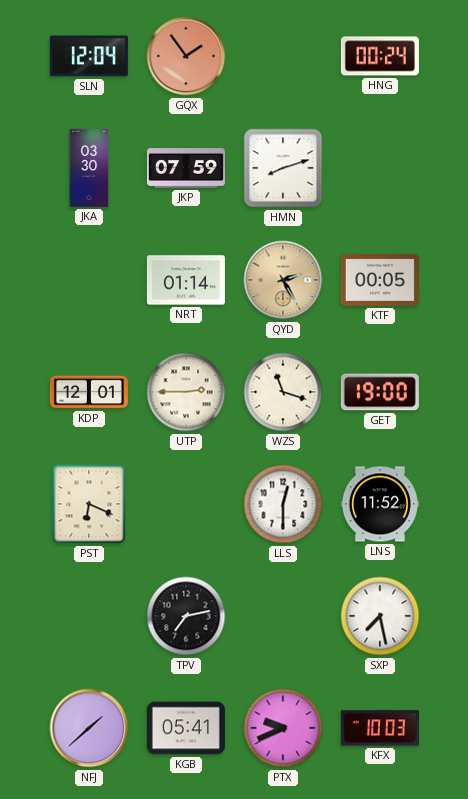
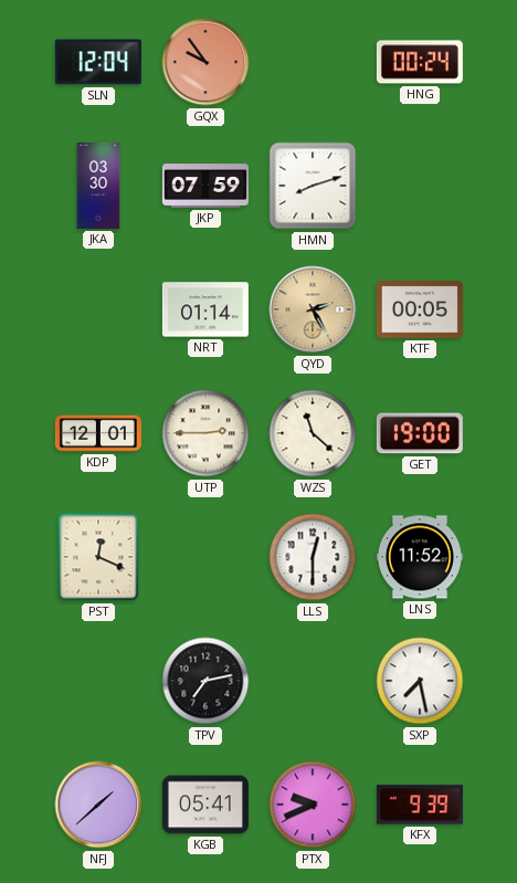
GQX: 1:54 -> 9:54
WZS: 11:18 -> 11:22
PST: 6:19 -> 12:19
KFX: 10:03 -> 9:39
